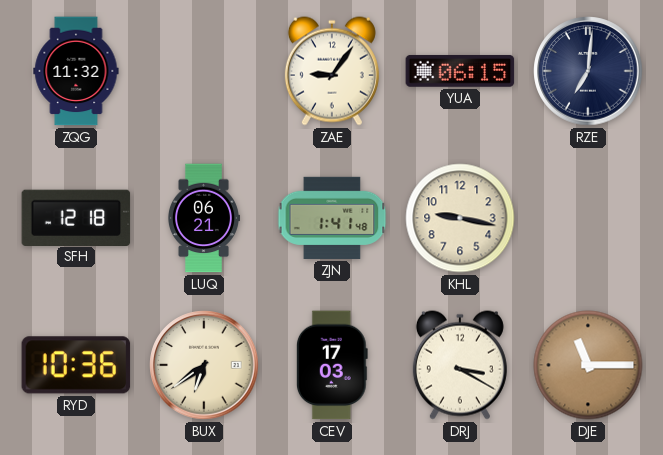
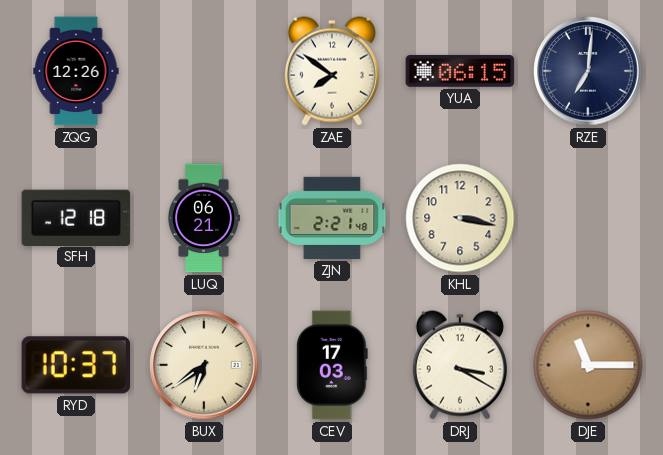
ZQG: 11:32 -> 12:26
ZAE: 9:06 -> 7:51
ZJN: 1:41 -> 2:21
KHL: 9:17 -> 3:17
RYD: 10:36 -> 10:37
